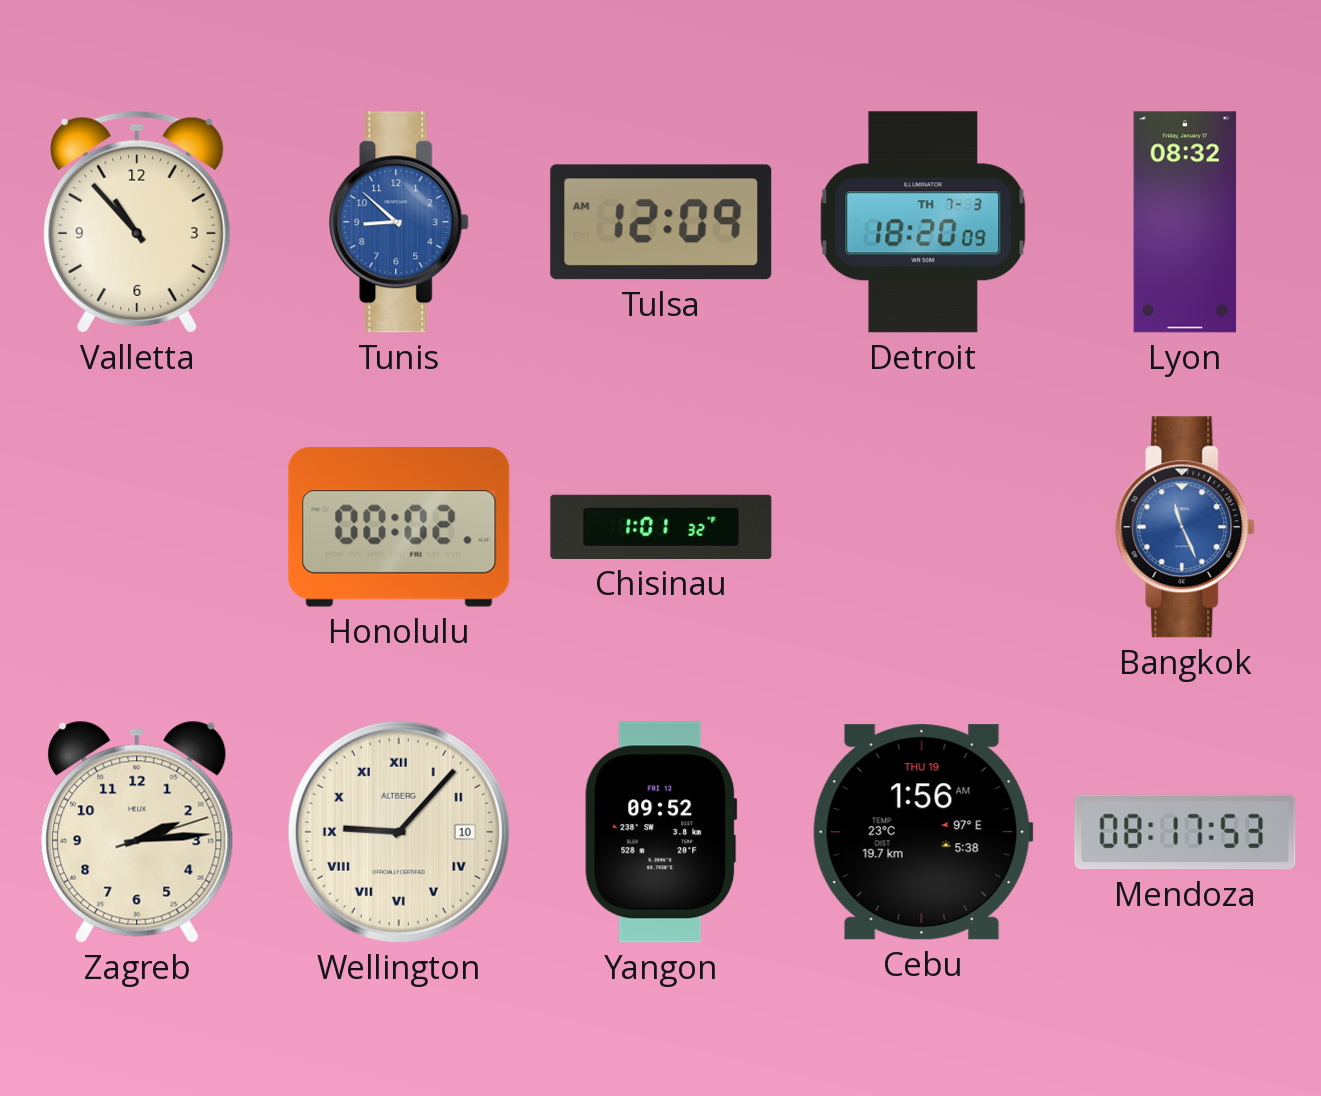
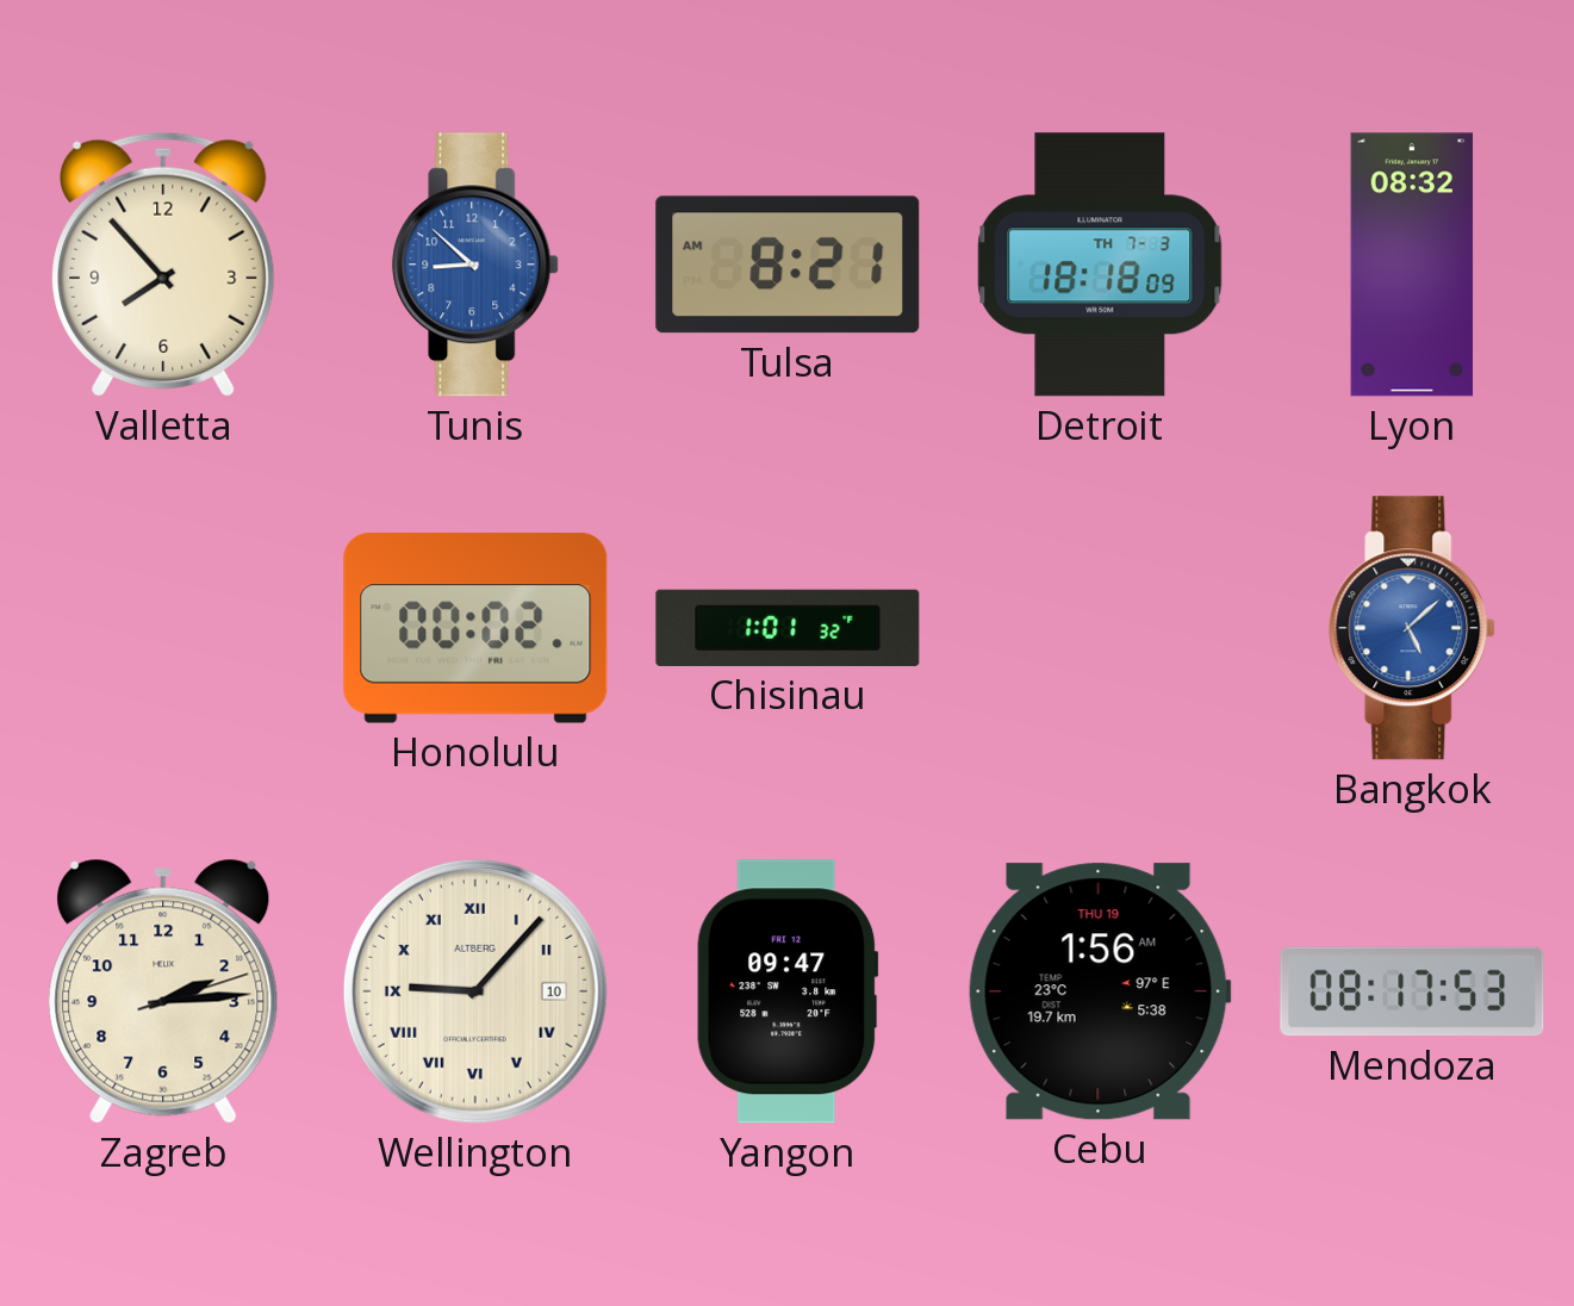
Valletta: 10:53 -> 7:53
Tulsa: 12:09 -> 8:21
Detroit: 18:20 -> 18:18
Bangkok: 11:26 -> 5:08
Yangon: 09:52 -> 09:47
